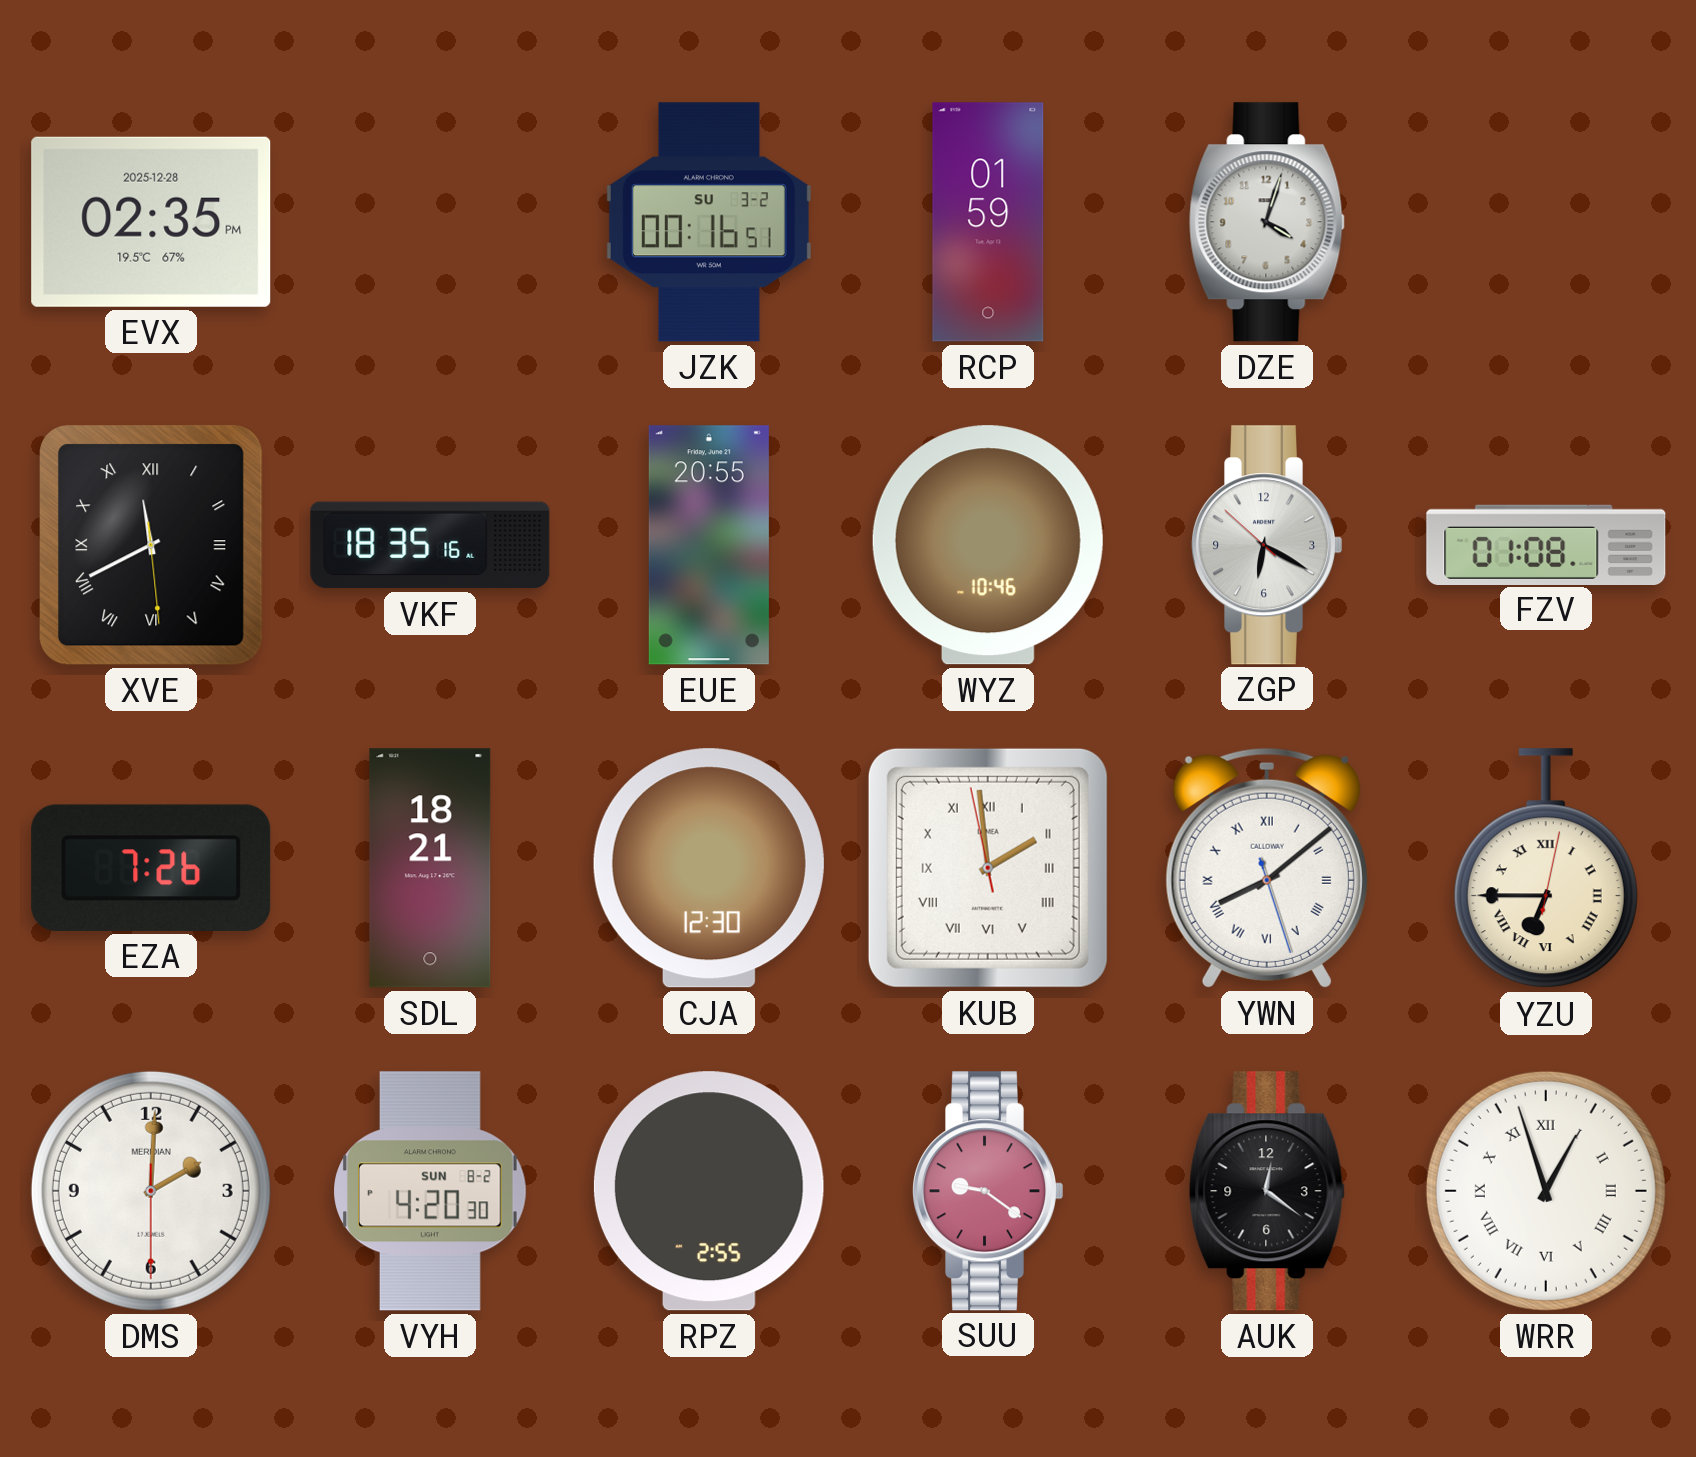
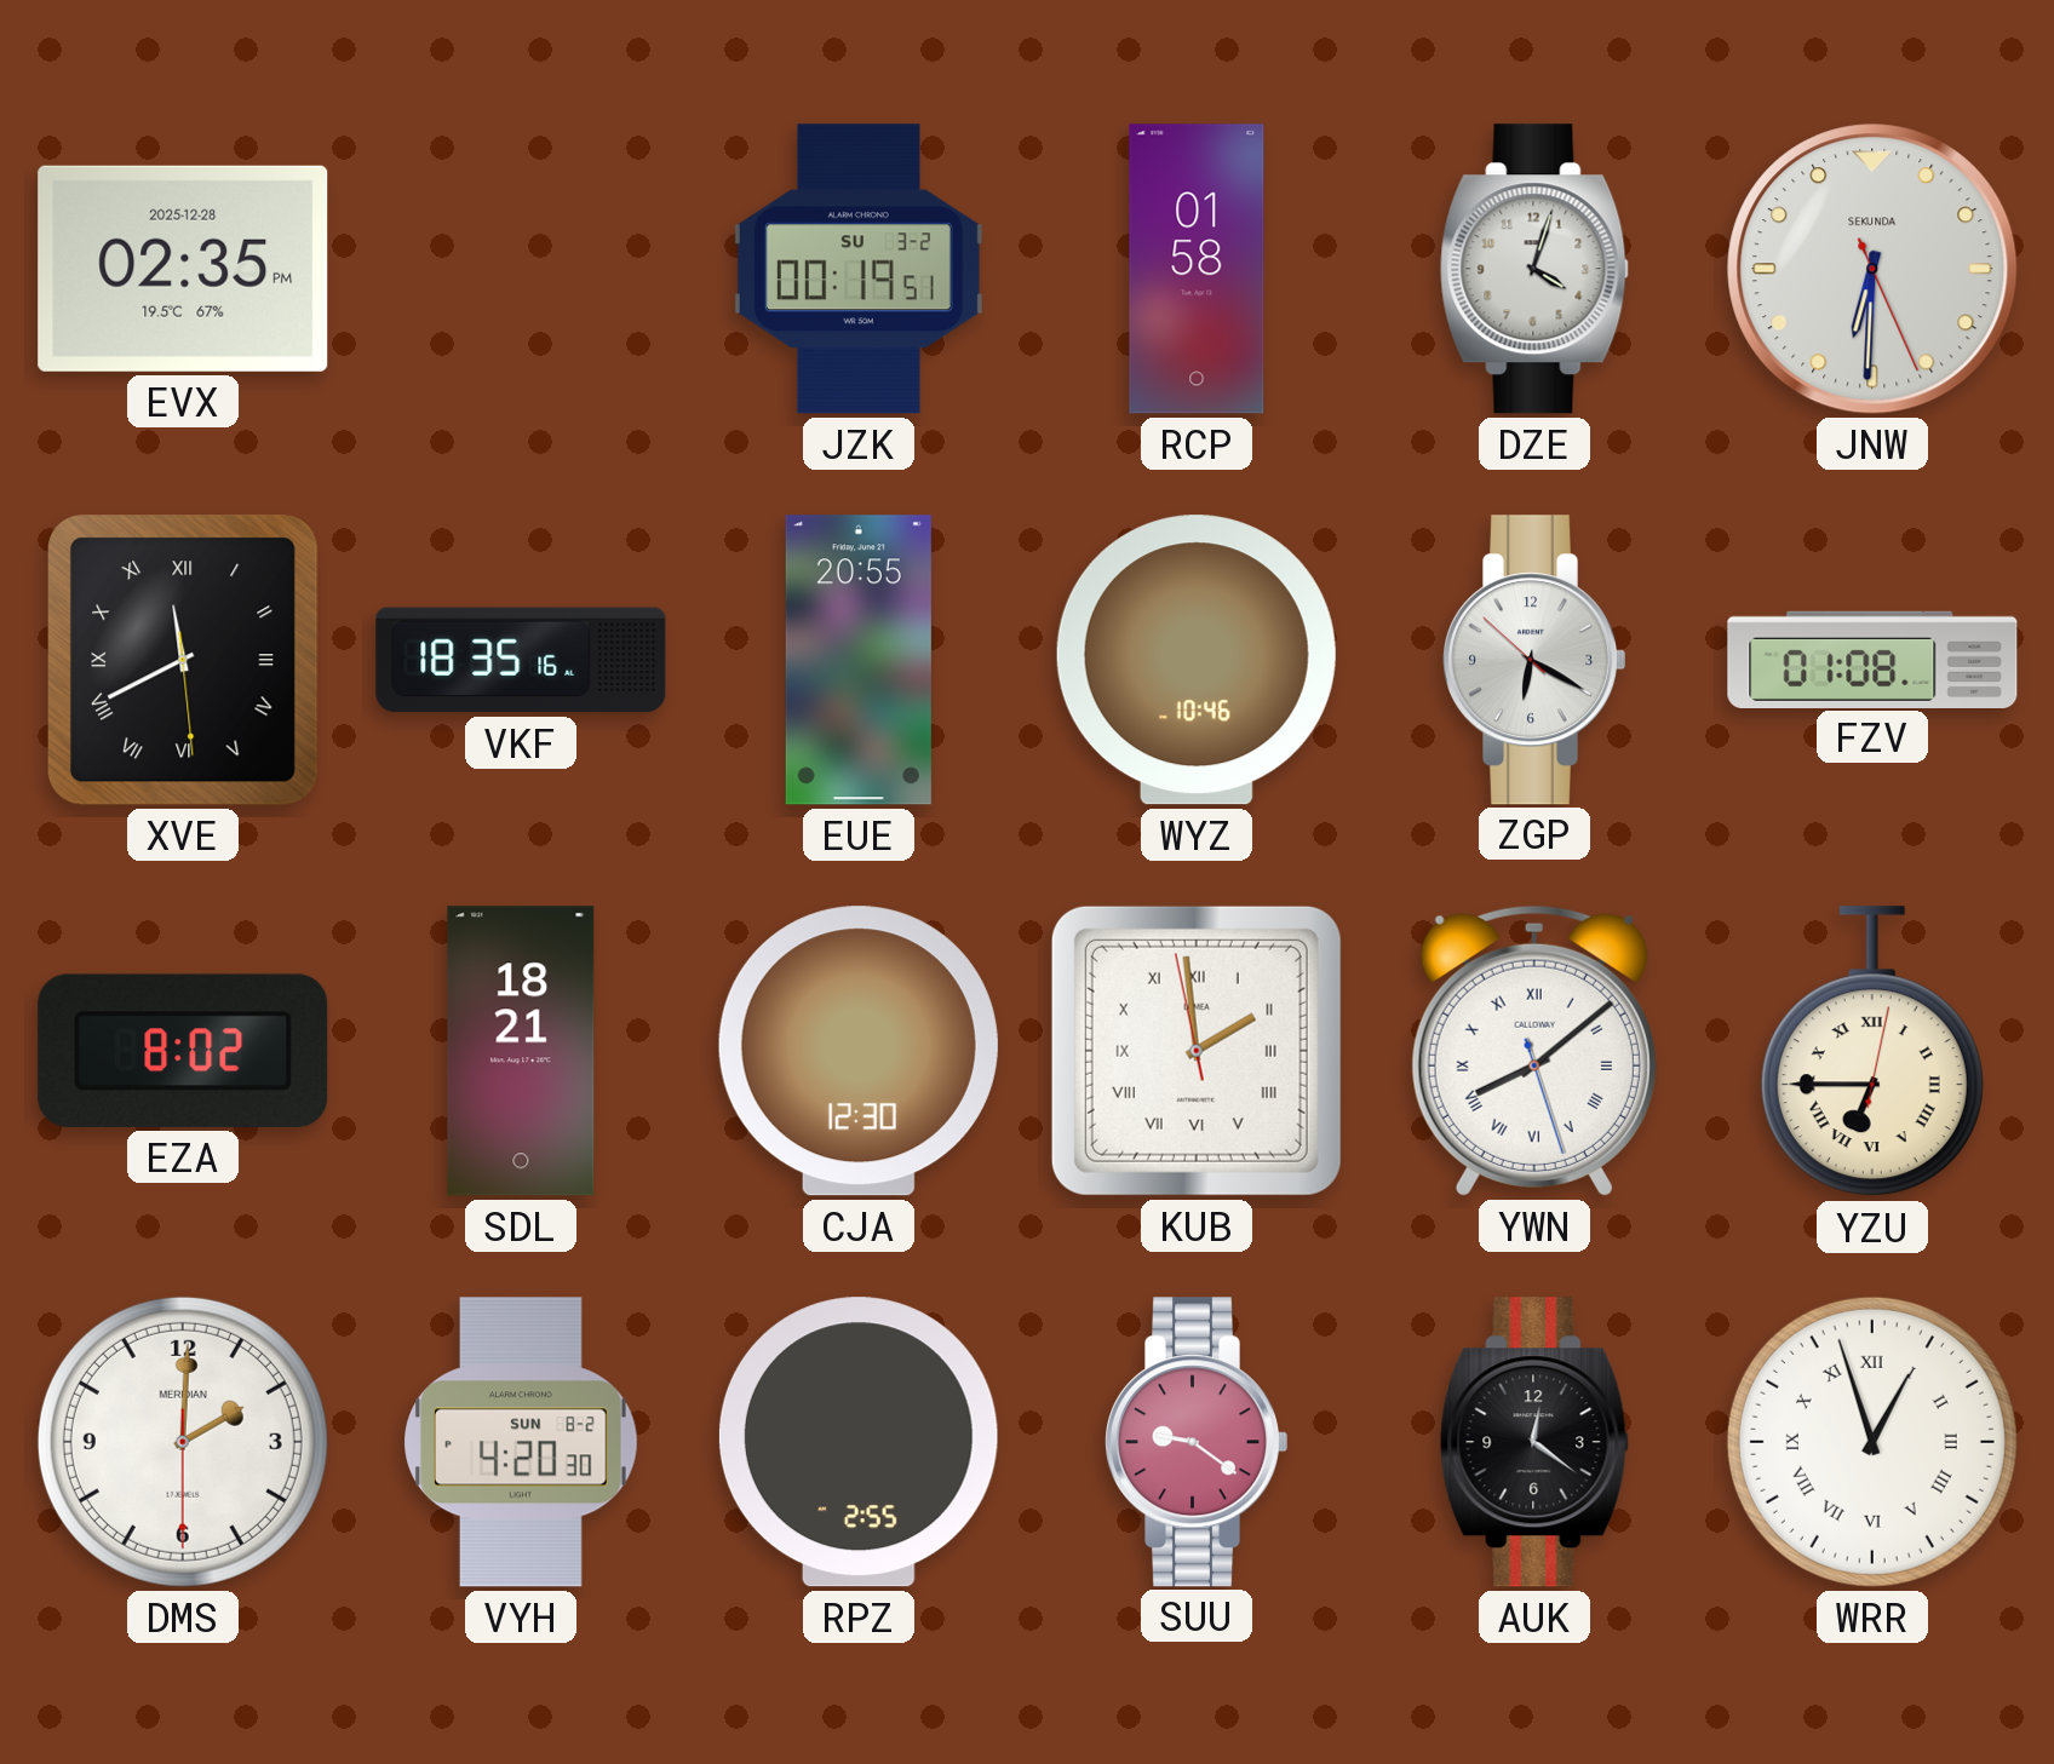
JZK: 00:16 -> 00:19
RCP: 01:59 -> 01:58
JNW: none -> 6:30
EZA: 7:26 -> 8:02
